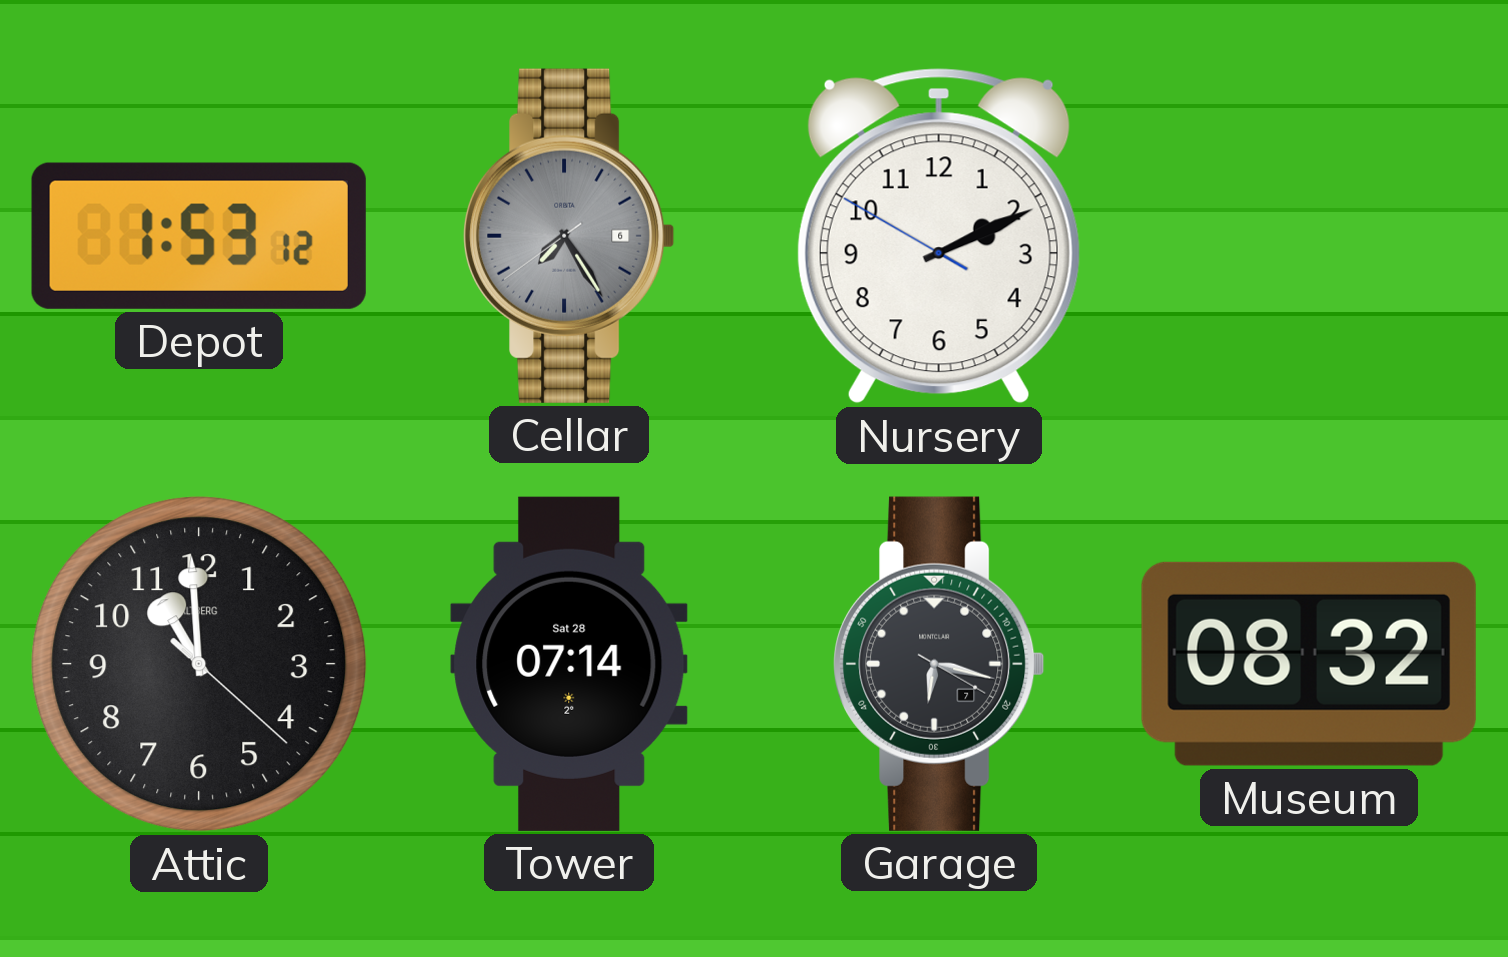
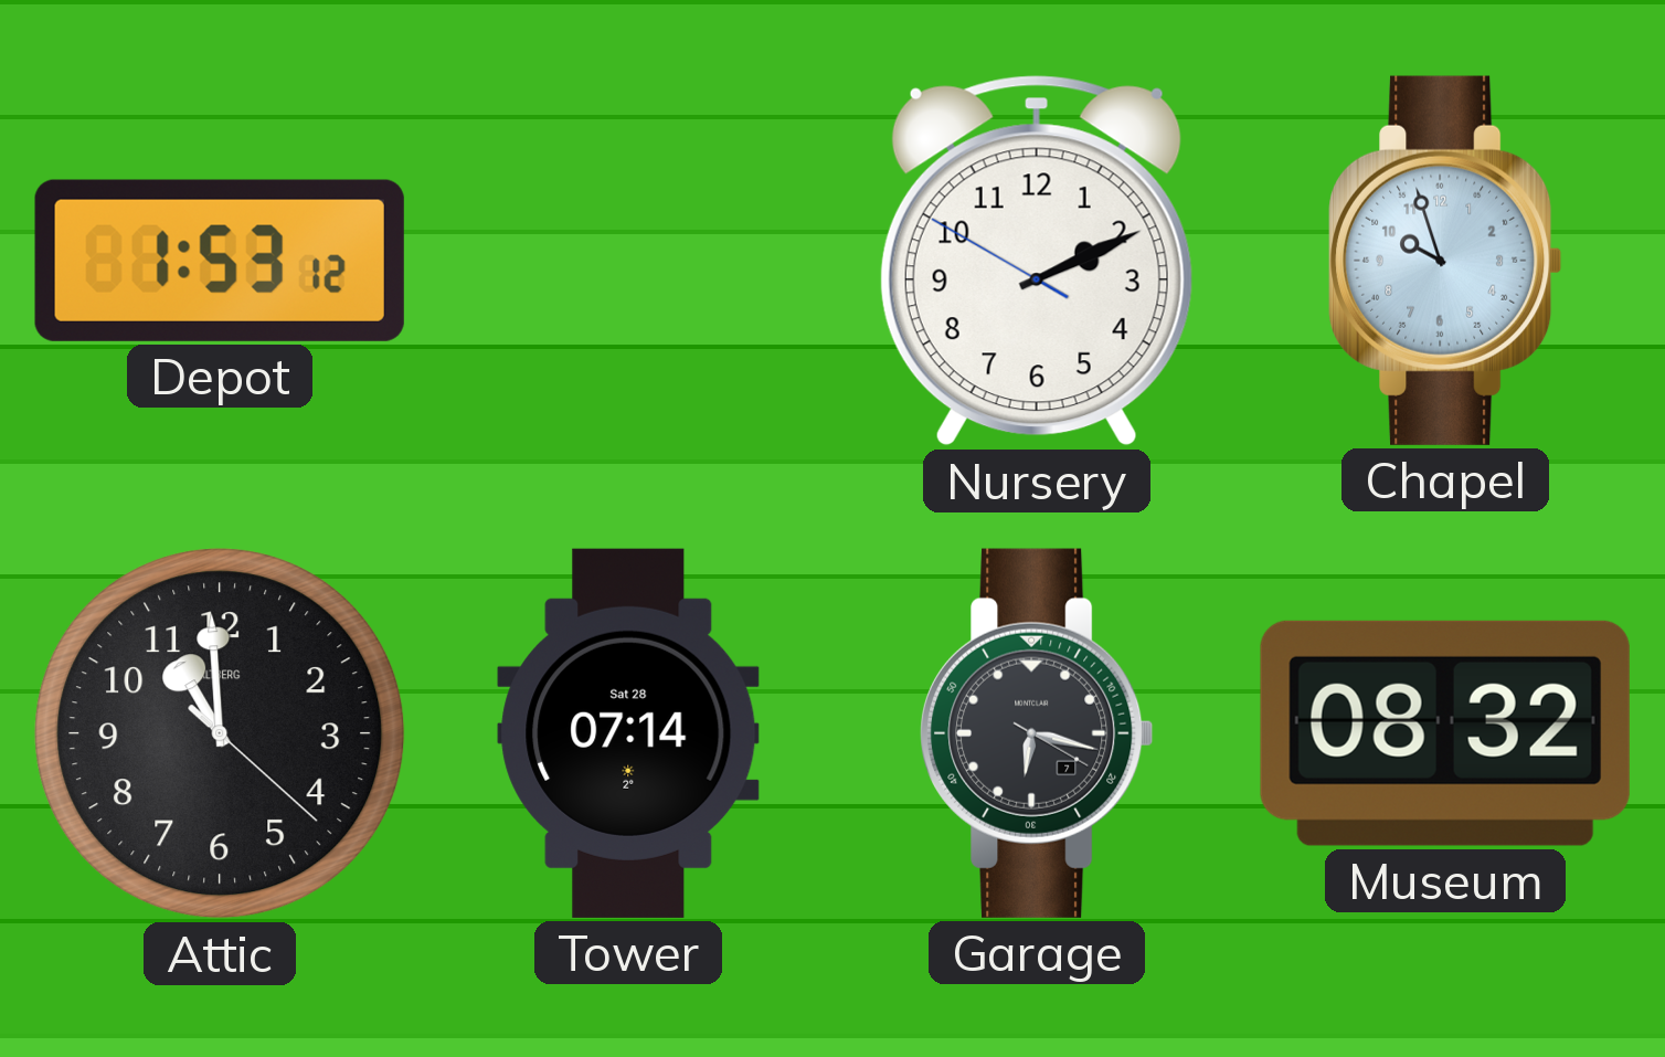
Cellar: 7:24 -> none
Chapel: none -> 9:57
